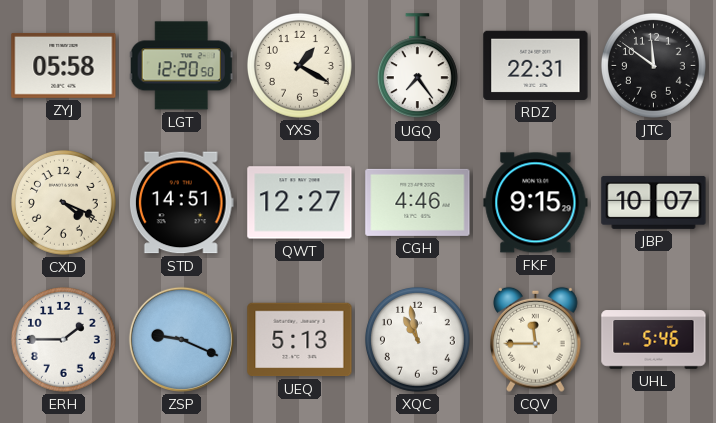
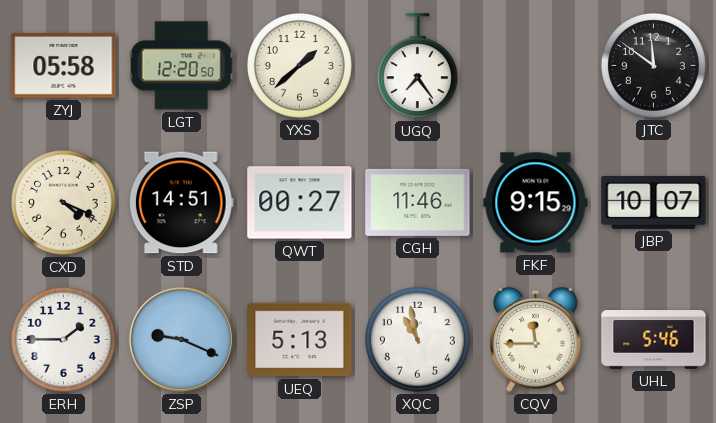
YXS: 1:20 -> 1:38
RDZ: 22:31 -> none
QWT: 12:27 -> 00:27
CGH: 4:46 -> 11:46
